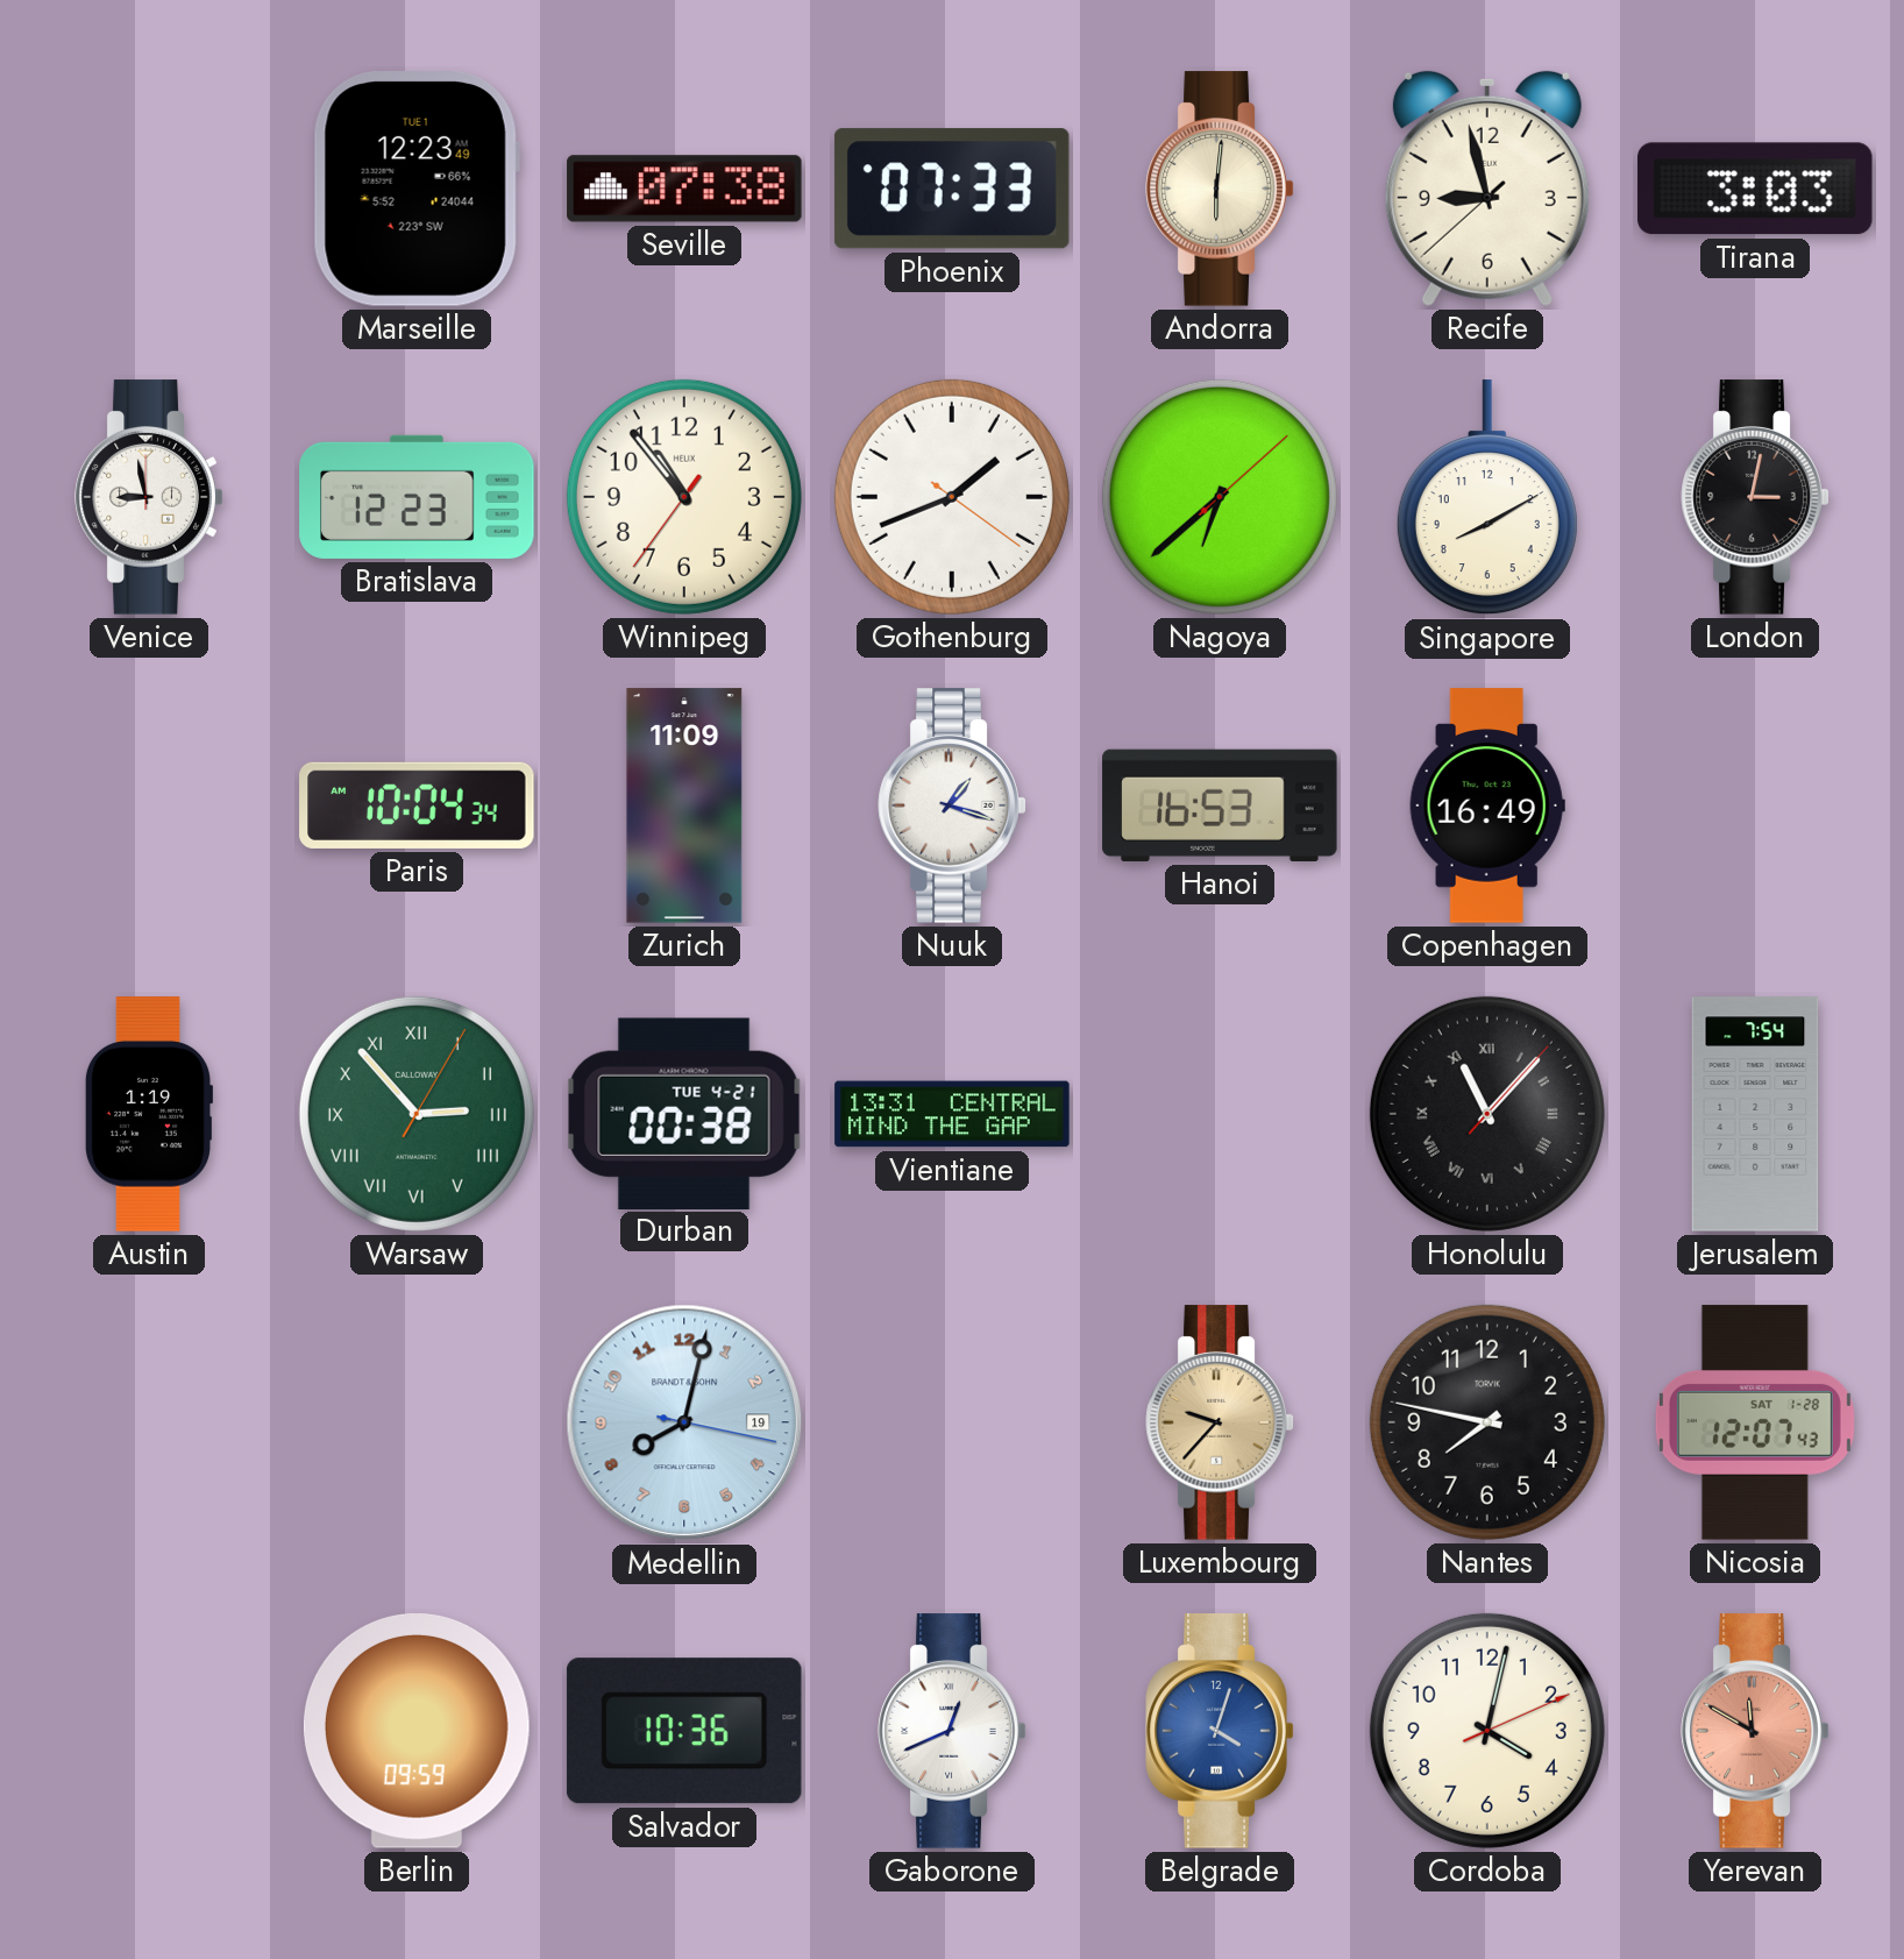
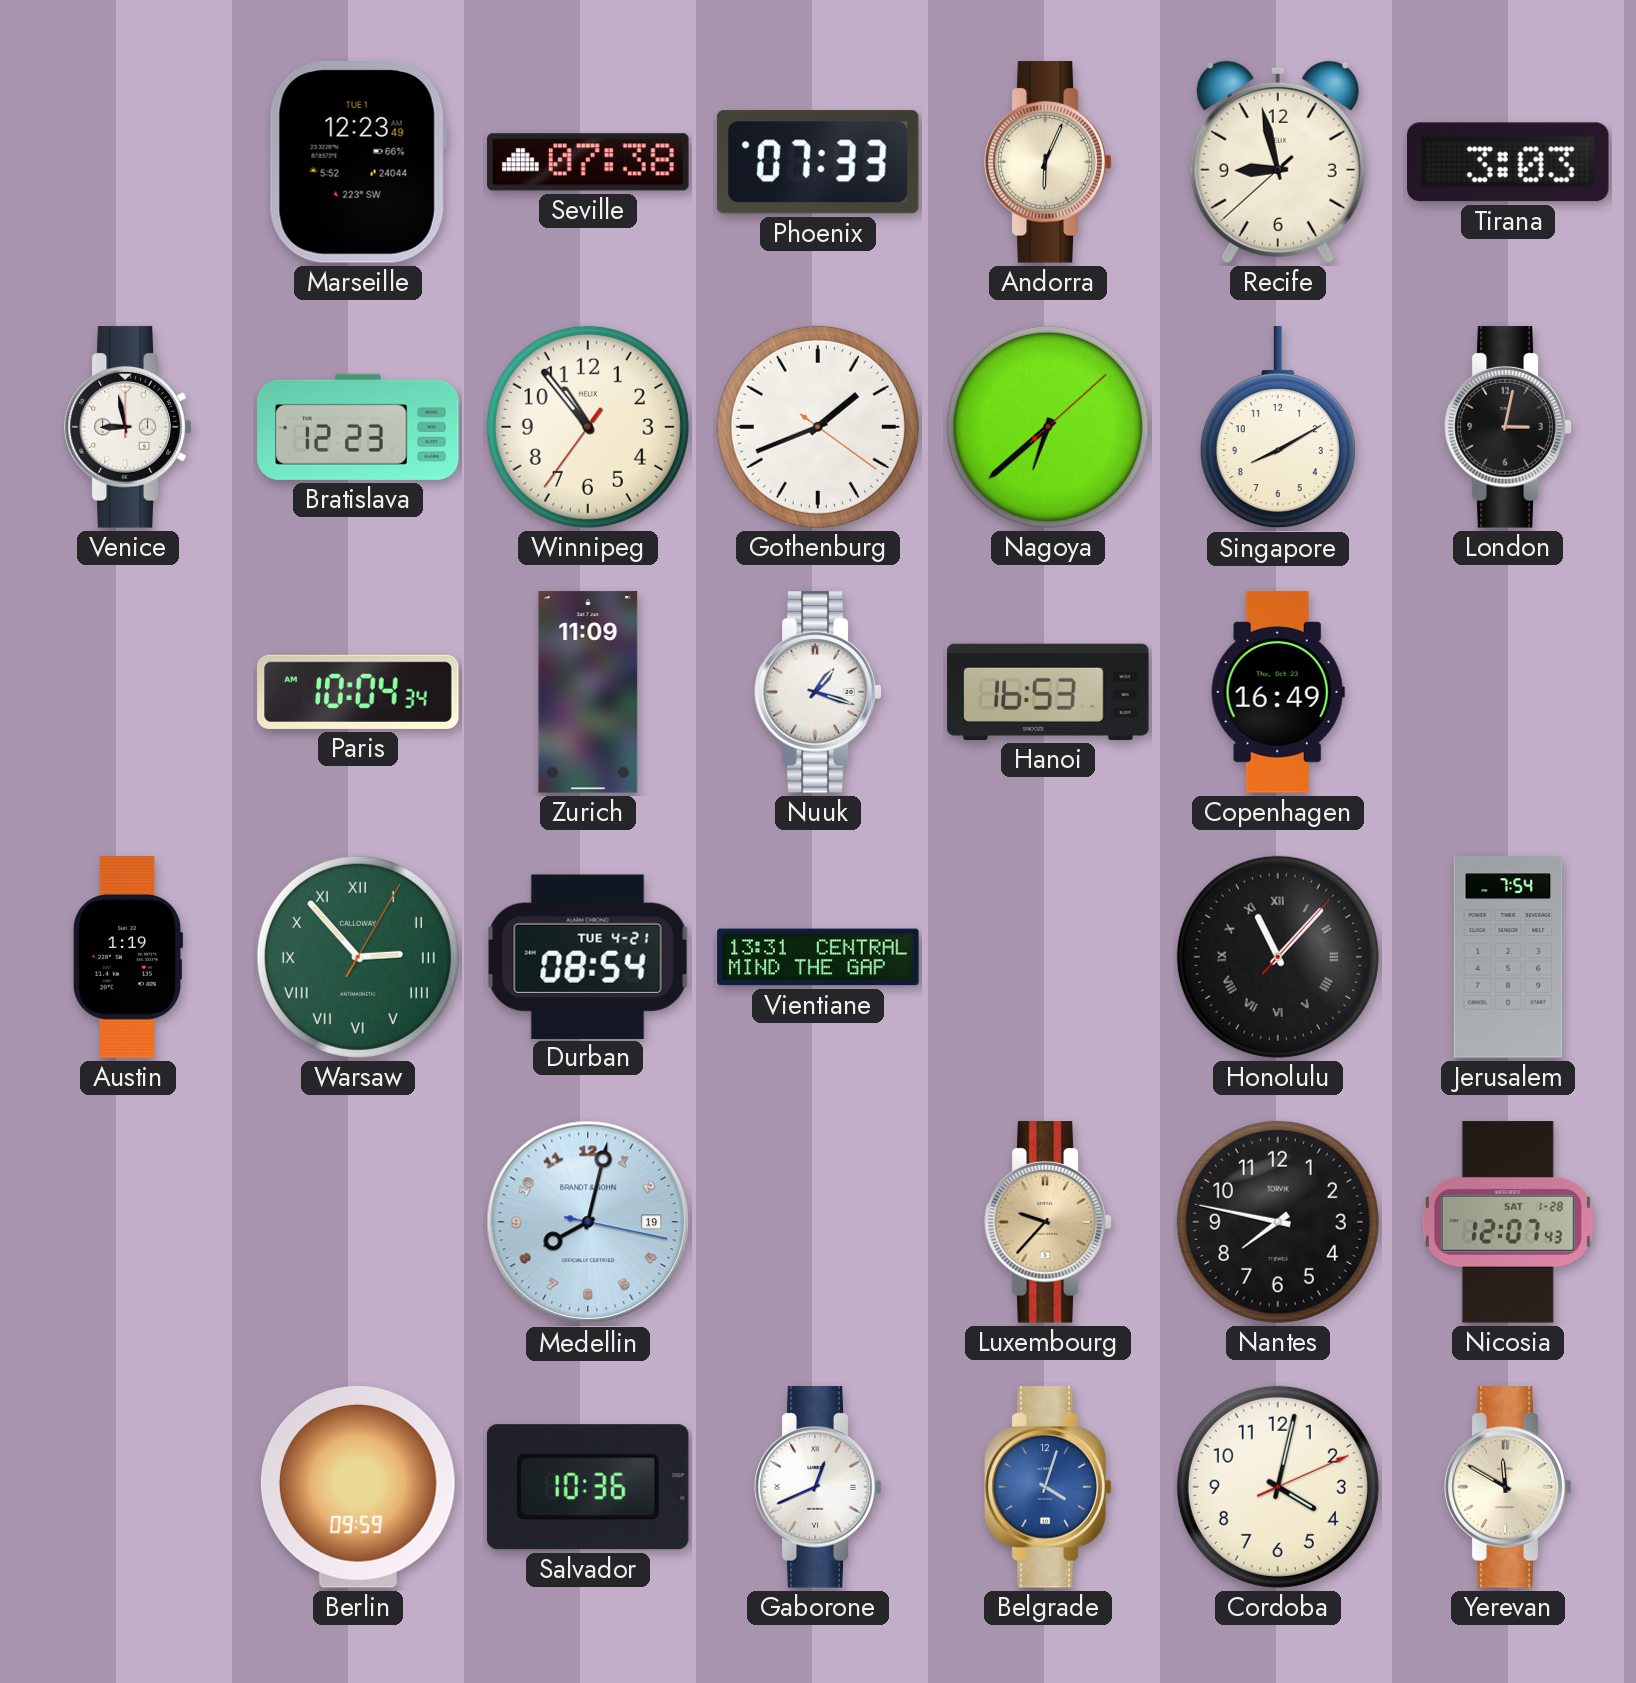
Andorra: 6:01 -> 6:04
Durban: 00:38 -> 08:54
Yerevan dial: salmon -> cream
